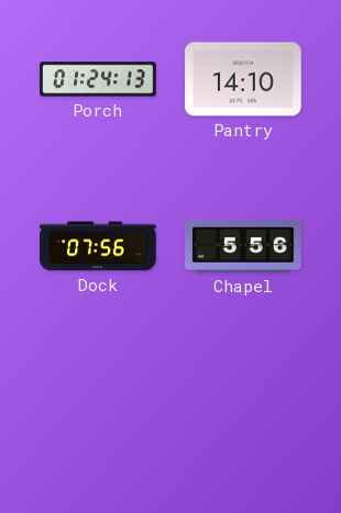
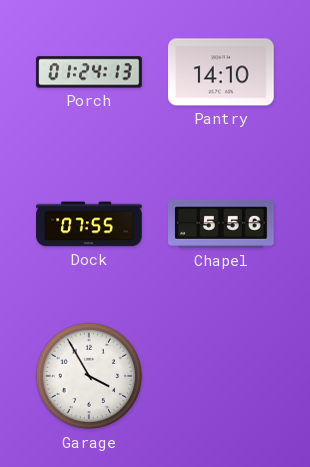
Dock: 07:56 -> 07:55
Garage: none -> 3:55
